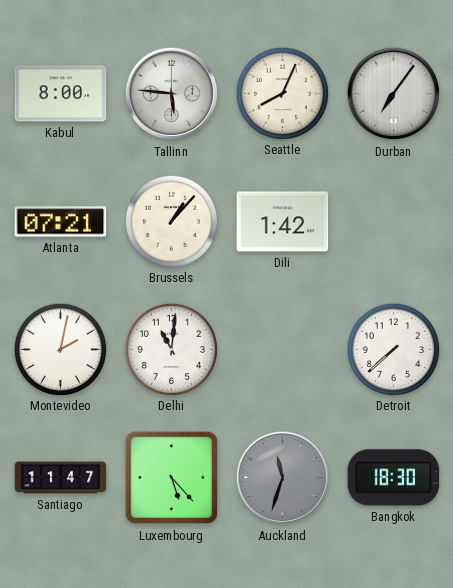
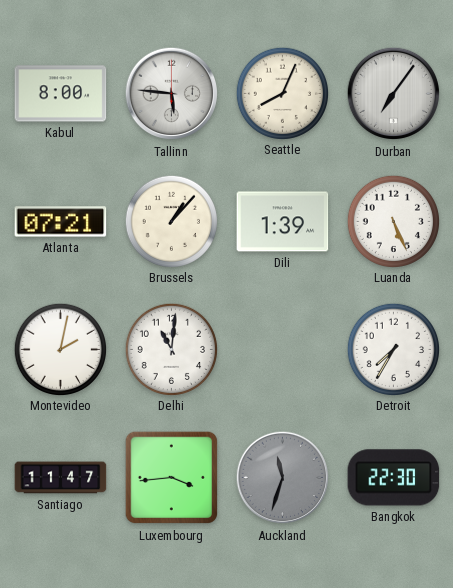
Dili: 1:42 -> 1:39
Luanda: none -> 5:26
Detroit: 7:38 -> 7:35
Luxembourg: 5:23 -> 3:44
Bangkok: 18:30 -> 22:30
